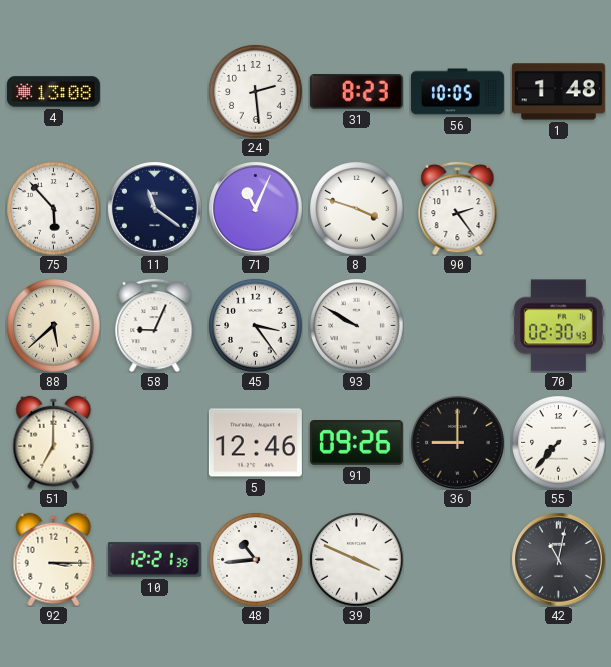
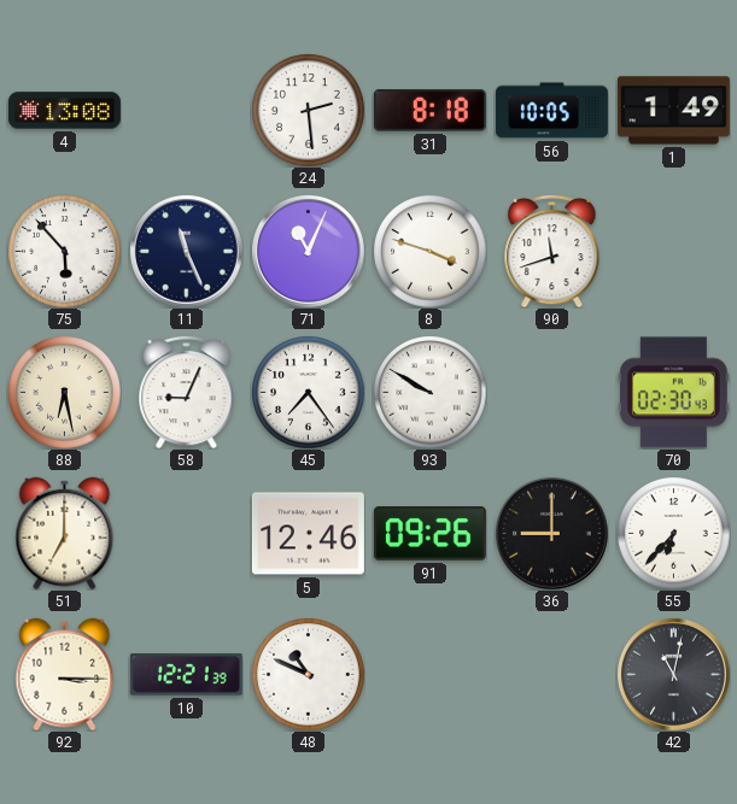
31: 8:23 -> 8:18
1: 1:48 -> 1:49
11: 11:21 -> 11:26
90: 2:24 -> 11:42
88: 5:38 -> 6:28
45: 3:24 -> 7:24
55: 7:37 -> 6:37
48: 10:44 -> 10:49
39: 3:49 -> none
